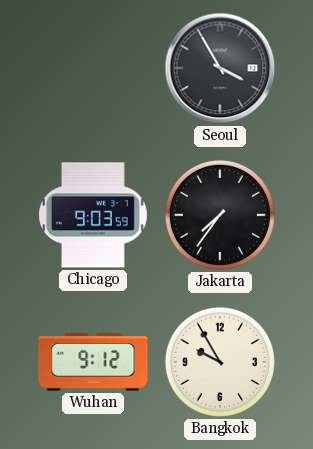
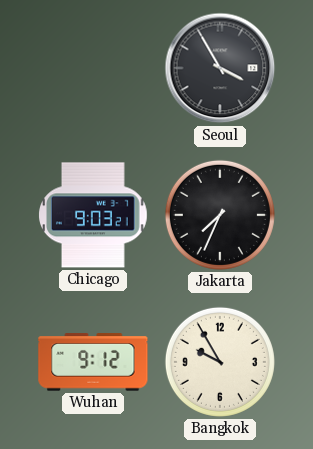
Chicago: 9:03:59 -> 9:03:21
Jakarta: 7:36 -> 7:34
